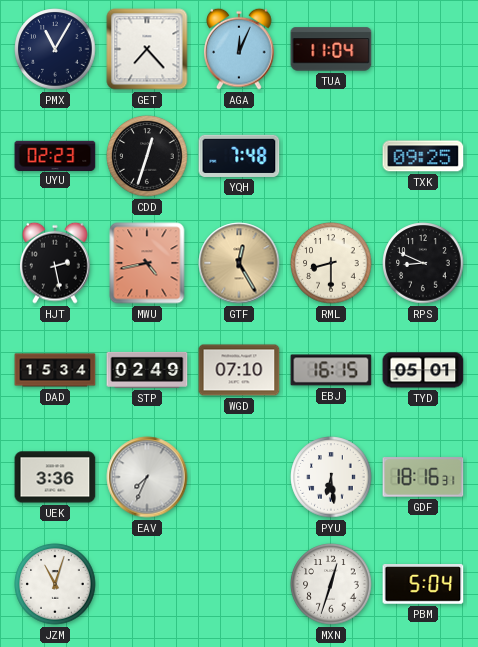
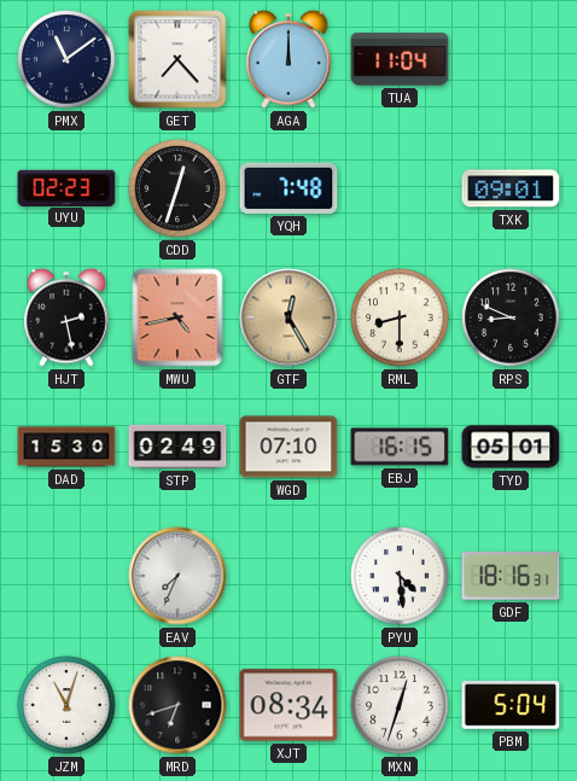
PMX: 11:05 -> 11:09
AGA: 12:04 -> 12:00
TXK: 09:25 -> 09:01
DAD: 15:34 -> 15:30
UEK: 3:36 -> none
PYU: 6:29 -> 4:29
MRD: none -> 6:42
XJT: none -> 08:34
